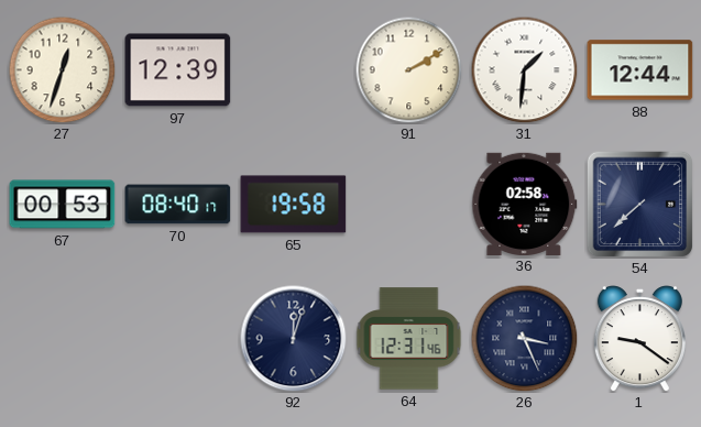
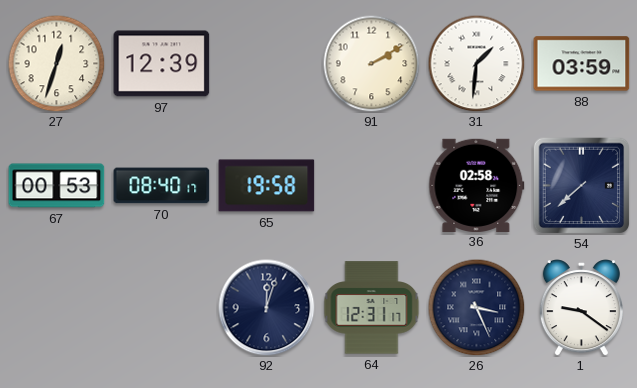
88: 12:44 -> 03:59
64: 12:31:46 -> 12:31:17
